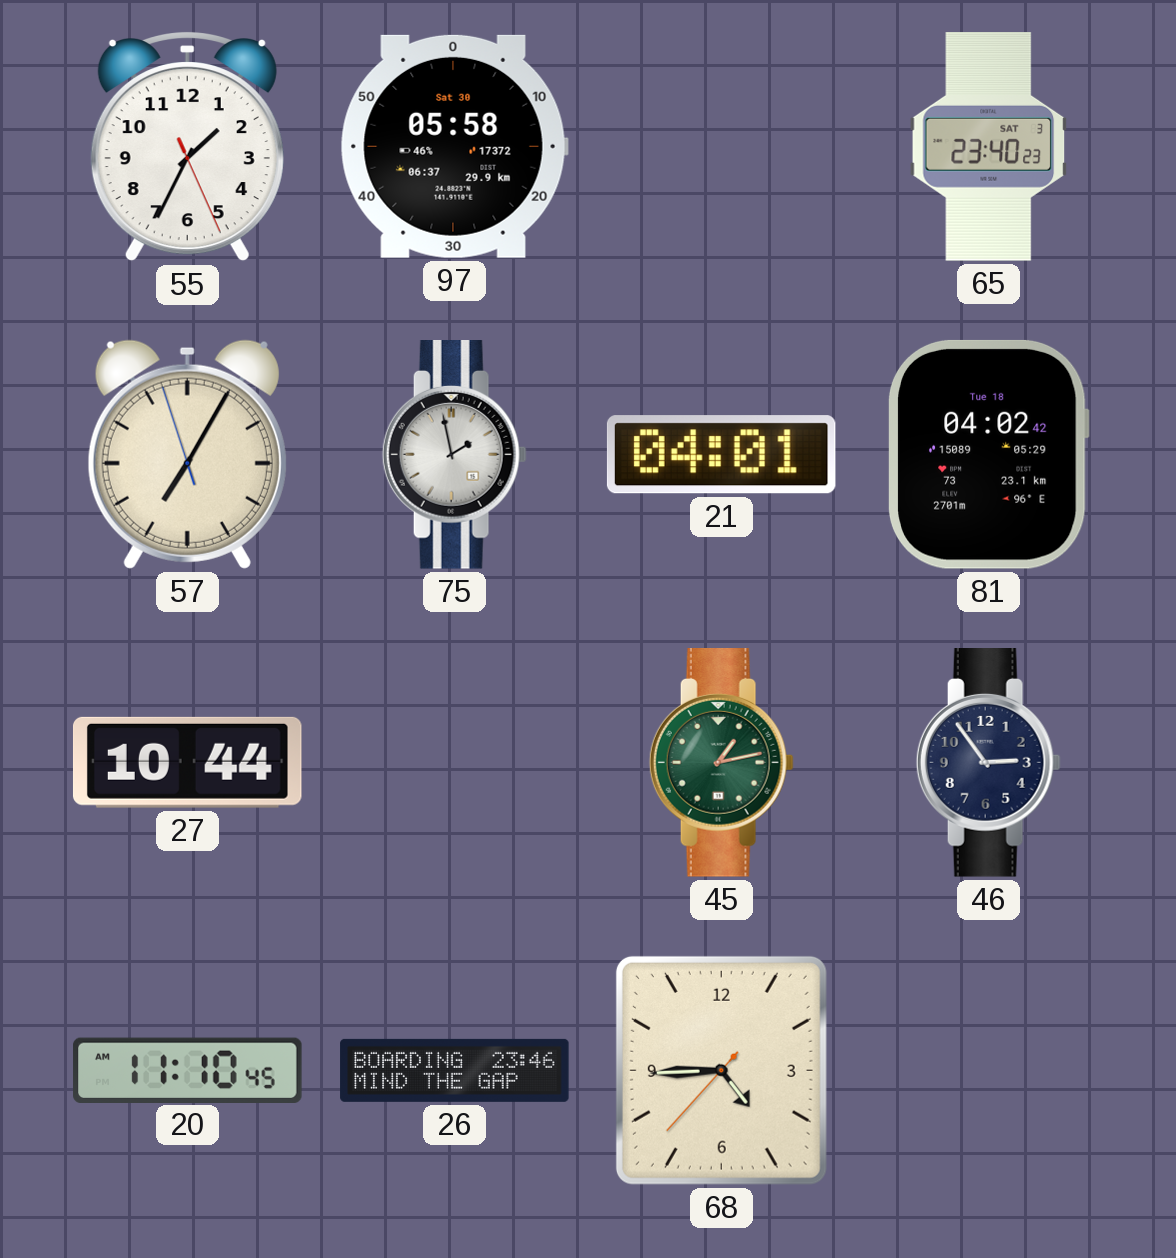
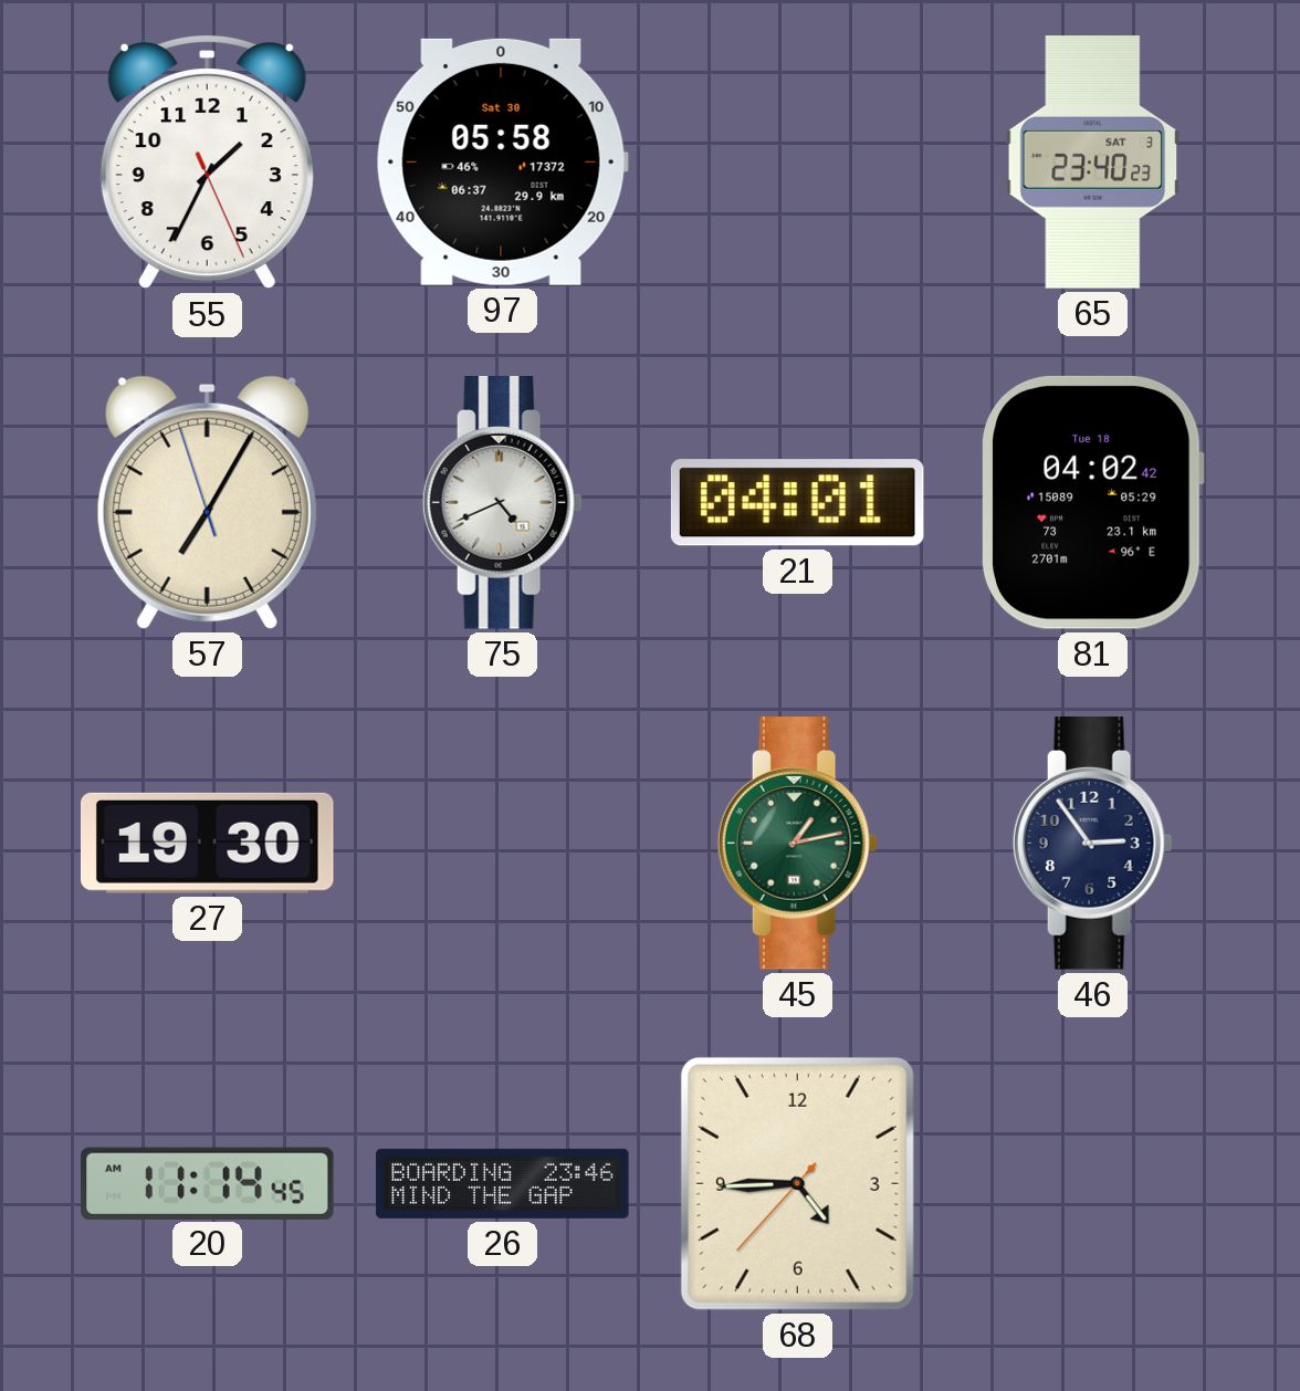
75: 1:58 -> 4:41
27: 10:44 -> 19:30
20: 11:10 -> 11:14
